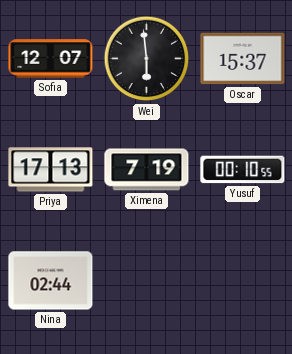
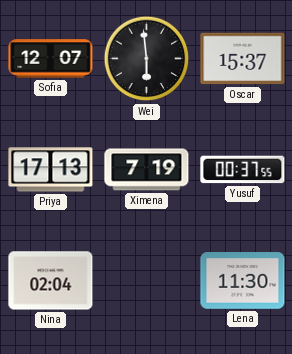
Yusuf: 00:10 -> 00:37
Nina: 02:44 -> 02:04
Lena: none -> 11:30
